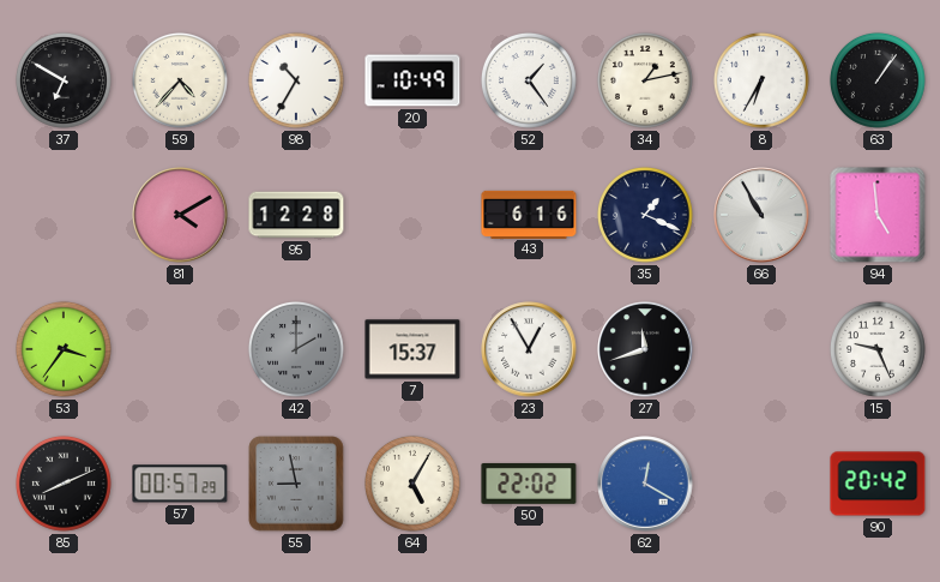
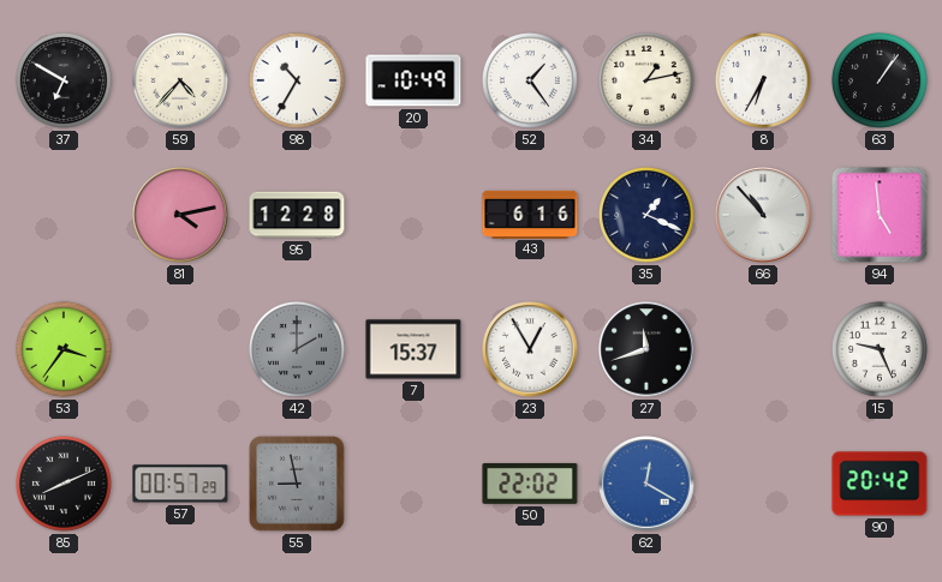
81: 4:10 -> 4:13
66: 10:55 -> 10:53
64: 5:05 -> none
